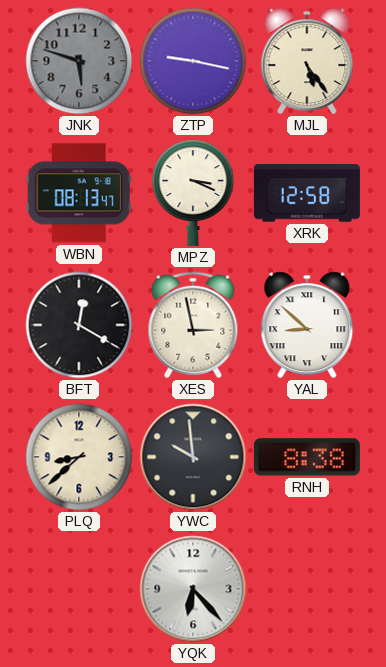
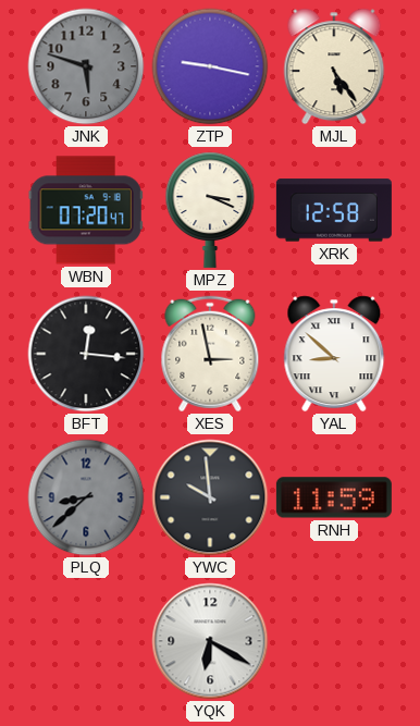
WBN: 08:13 -> 07:20
BFT: 12:20 -> 12:16
PLQ dial: cream -> grey
RNH: 8:38 -> 11:59
YQK: 6:23 -> 6:20
